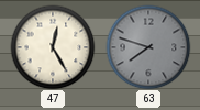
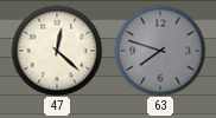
47: 12:25 -> 12:22
